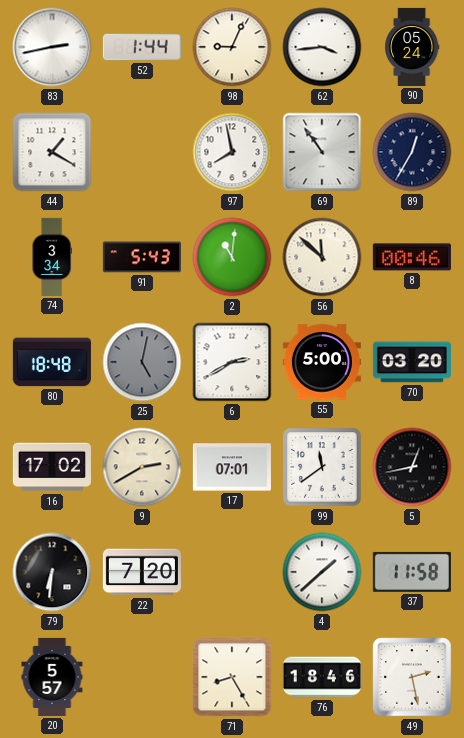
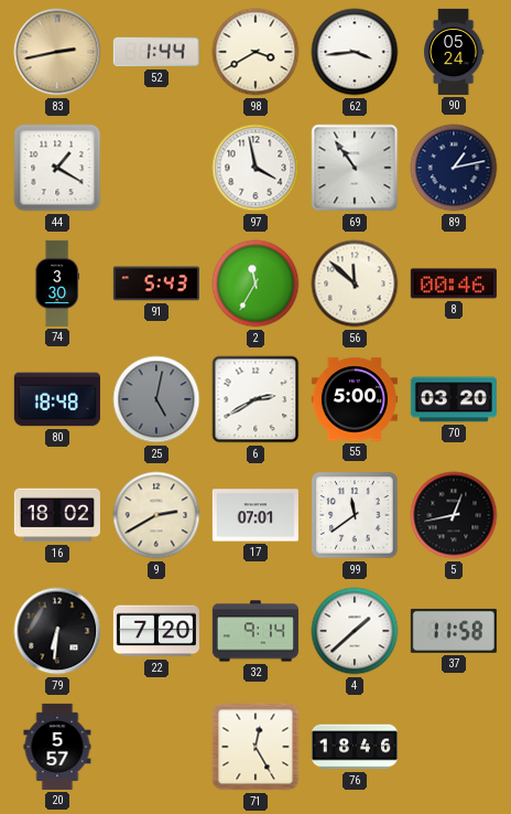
83 dial: white -> champagne
98: 9:04 -> 3:40
97: 7:58 -> 3:58
89: 12:35 -> 1:13
74: 3:34 -> 3:30
2: 11:01 -> 11:35
16: 17:02 -> 18:02
32: none -> 9:14
71: 8:25 -> 12:25
49: 2:28 -> none
